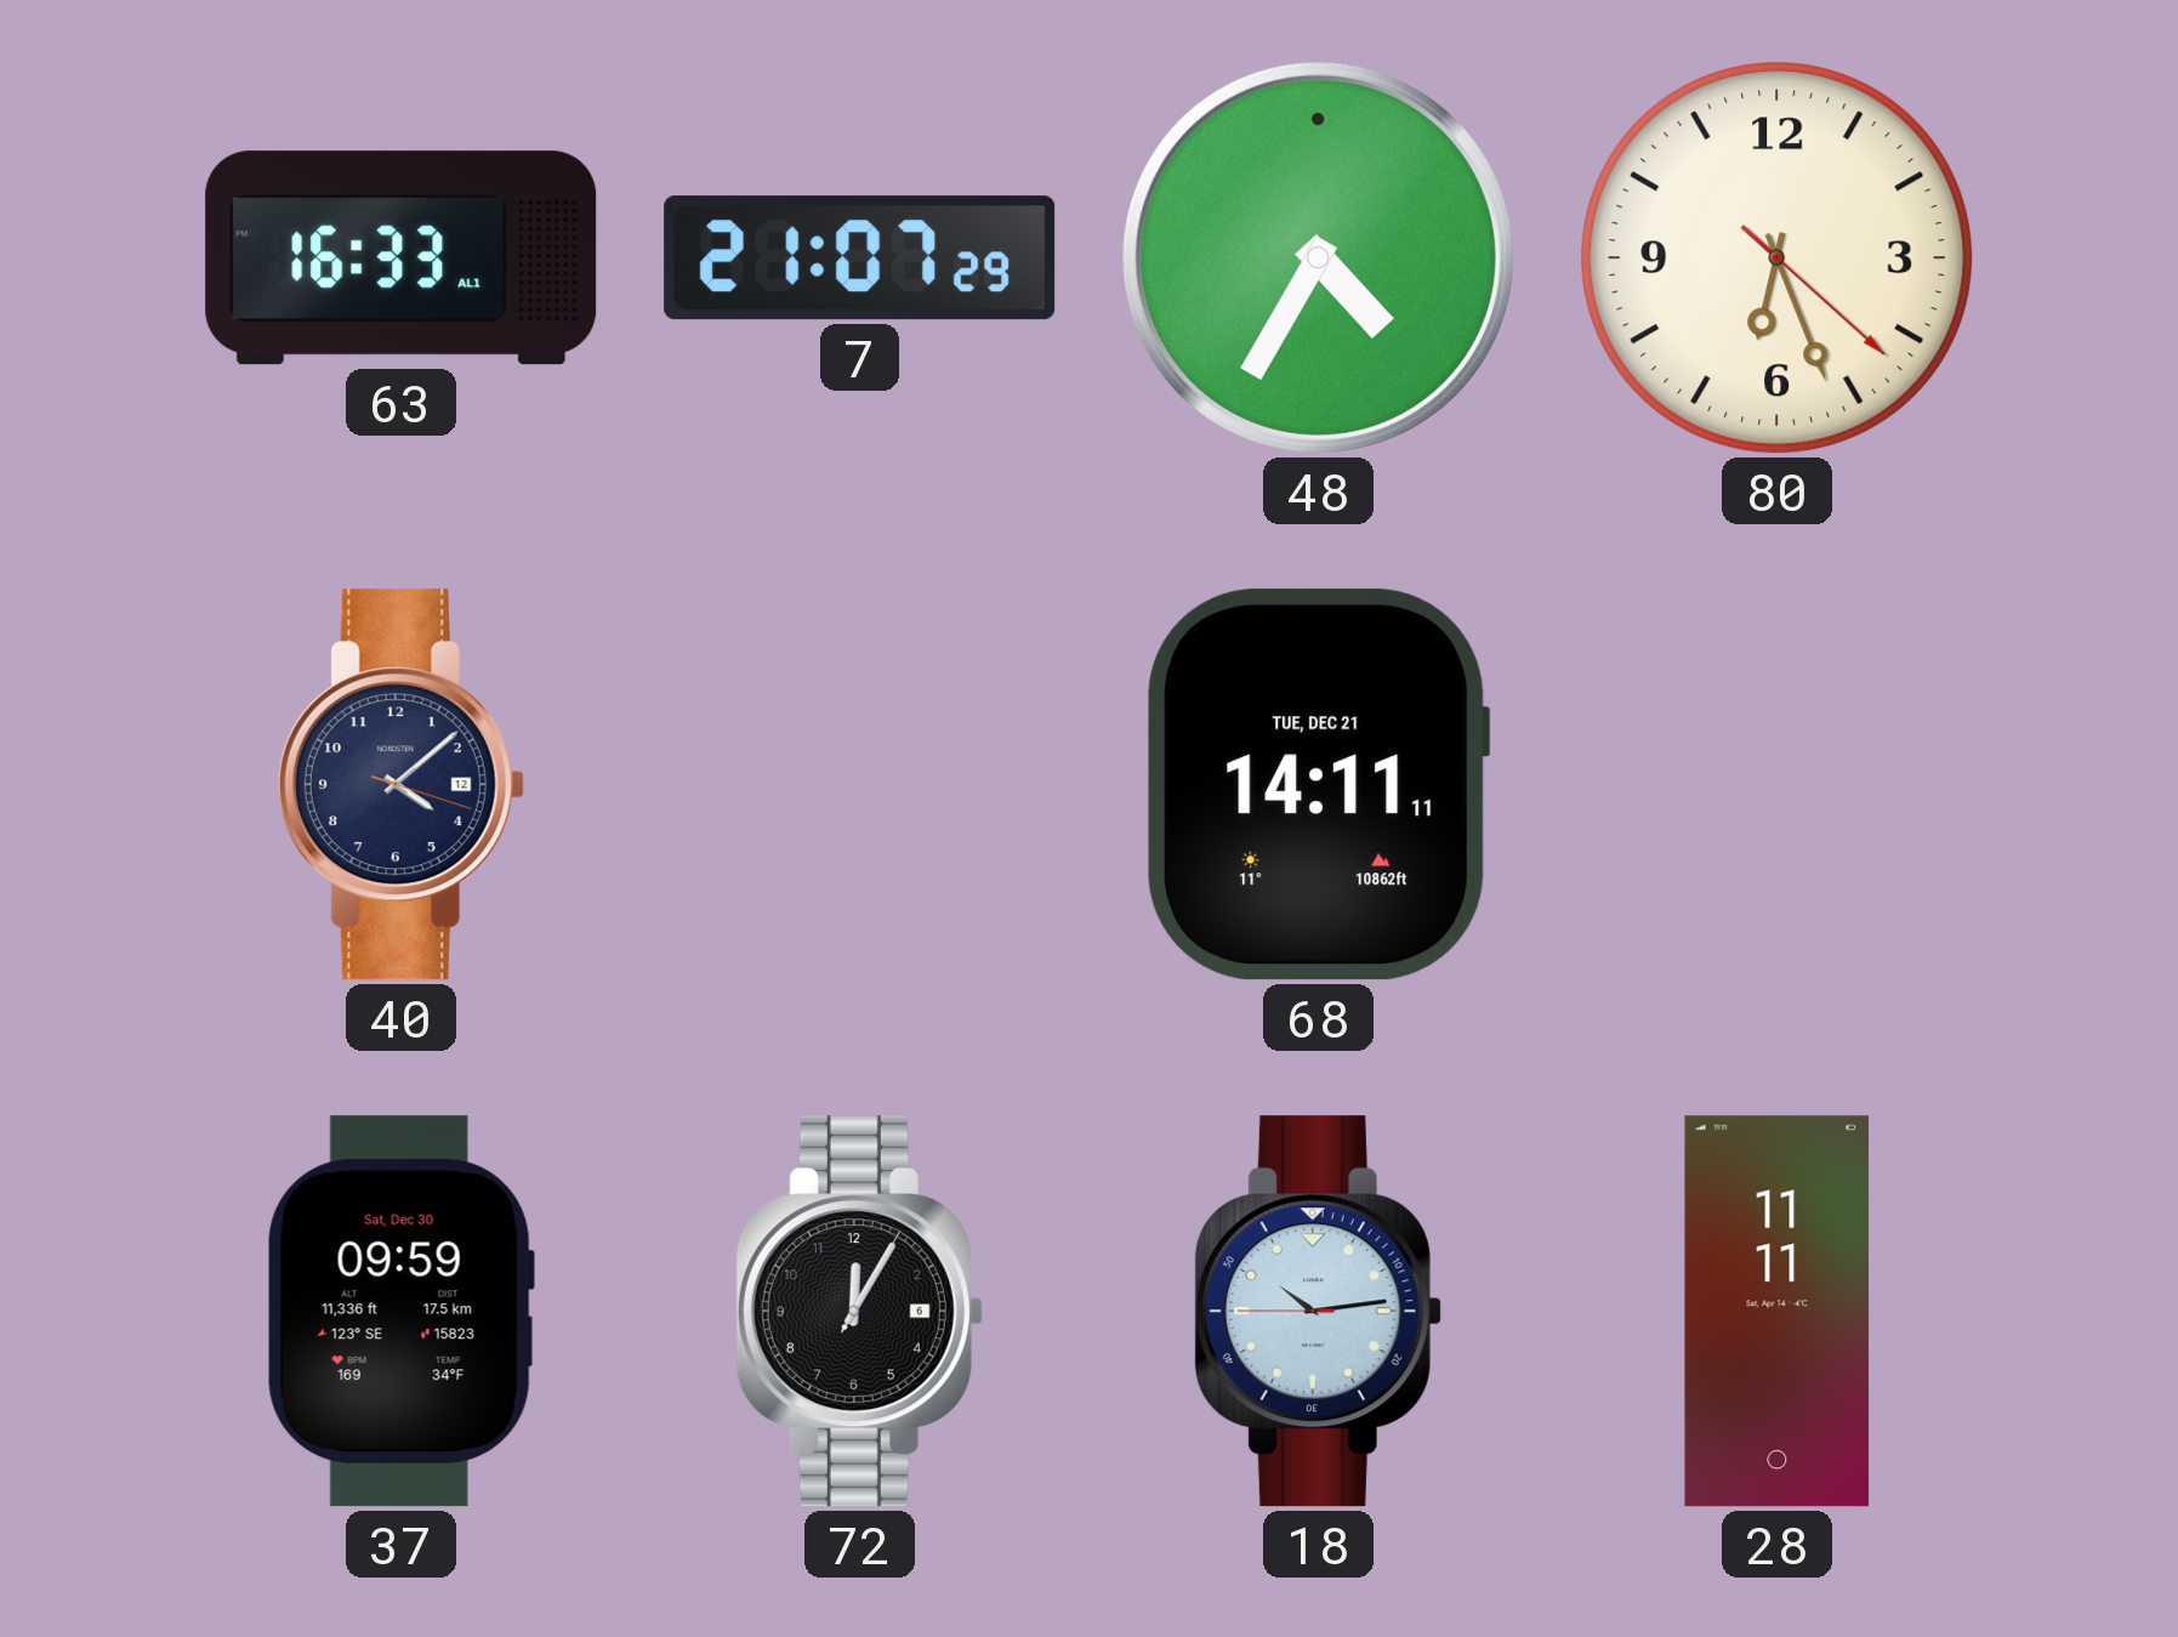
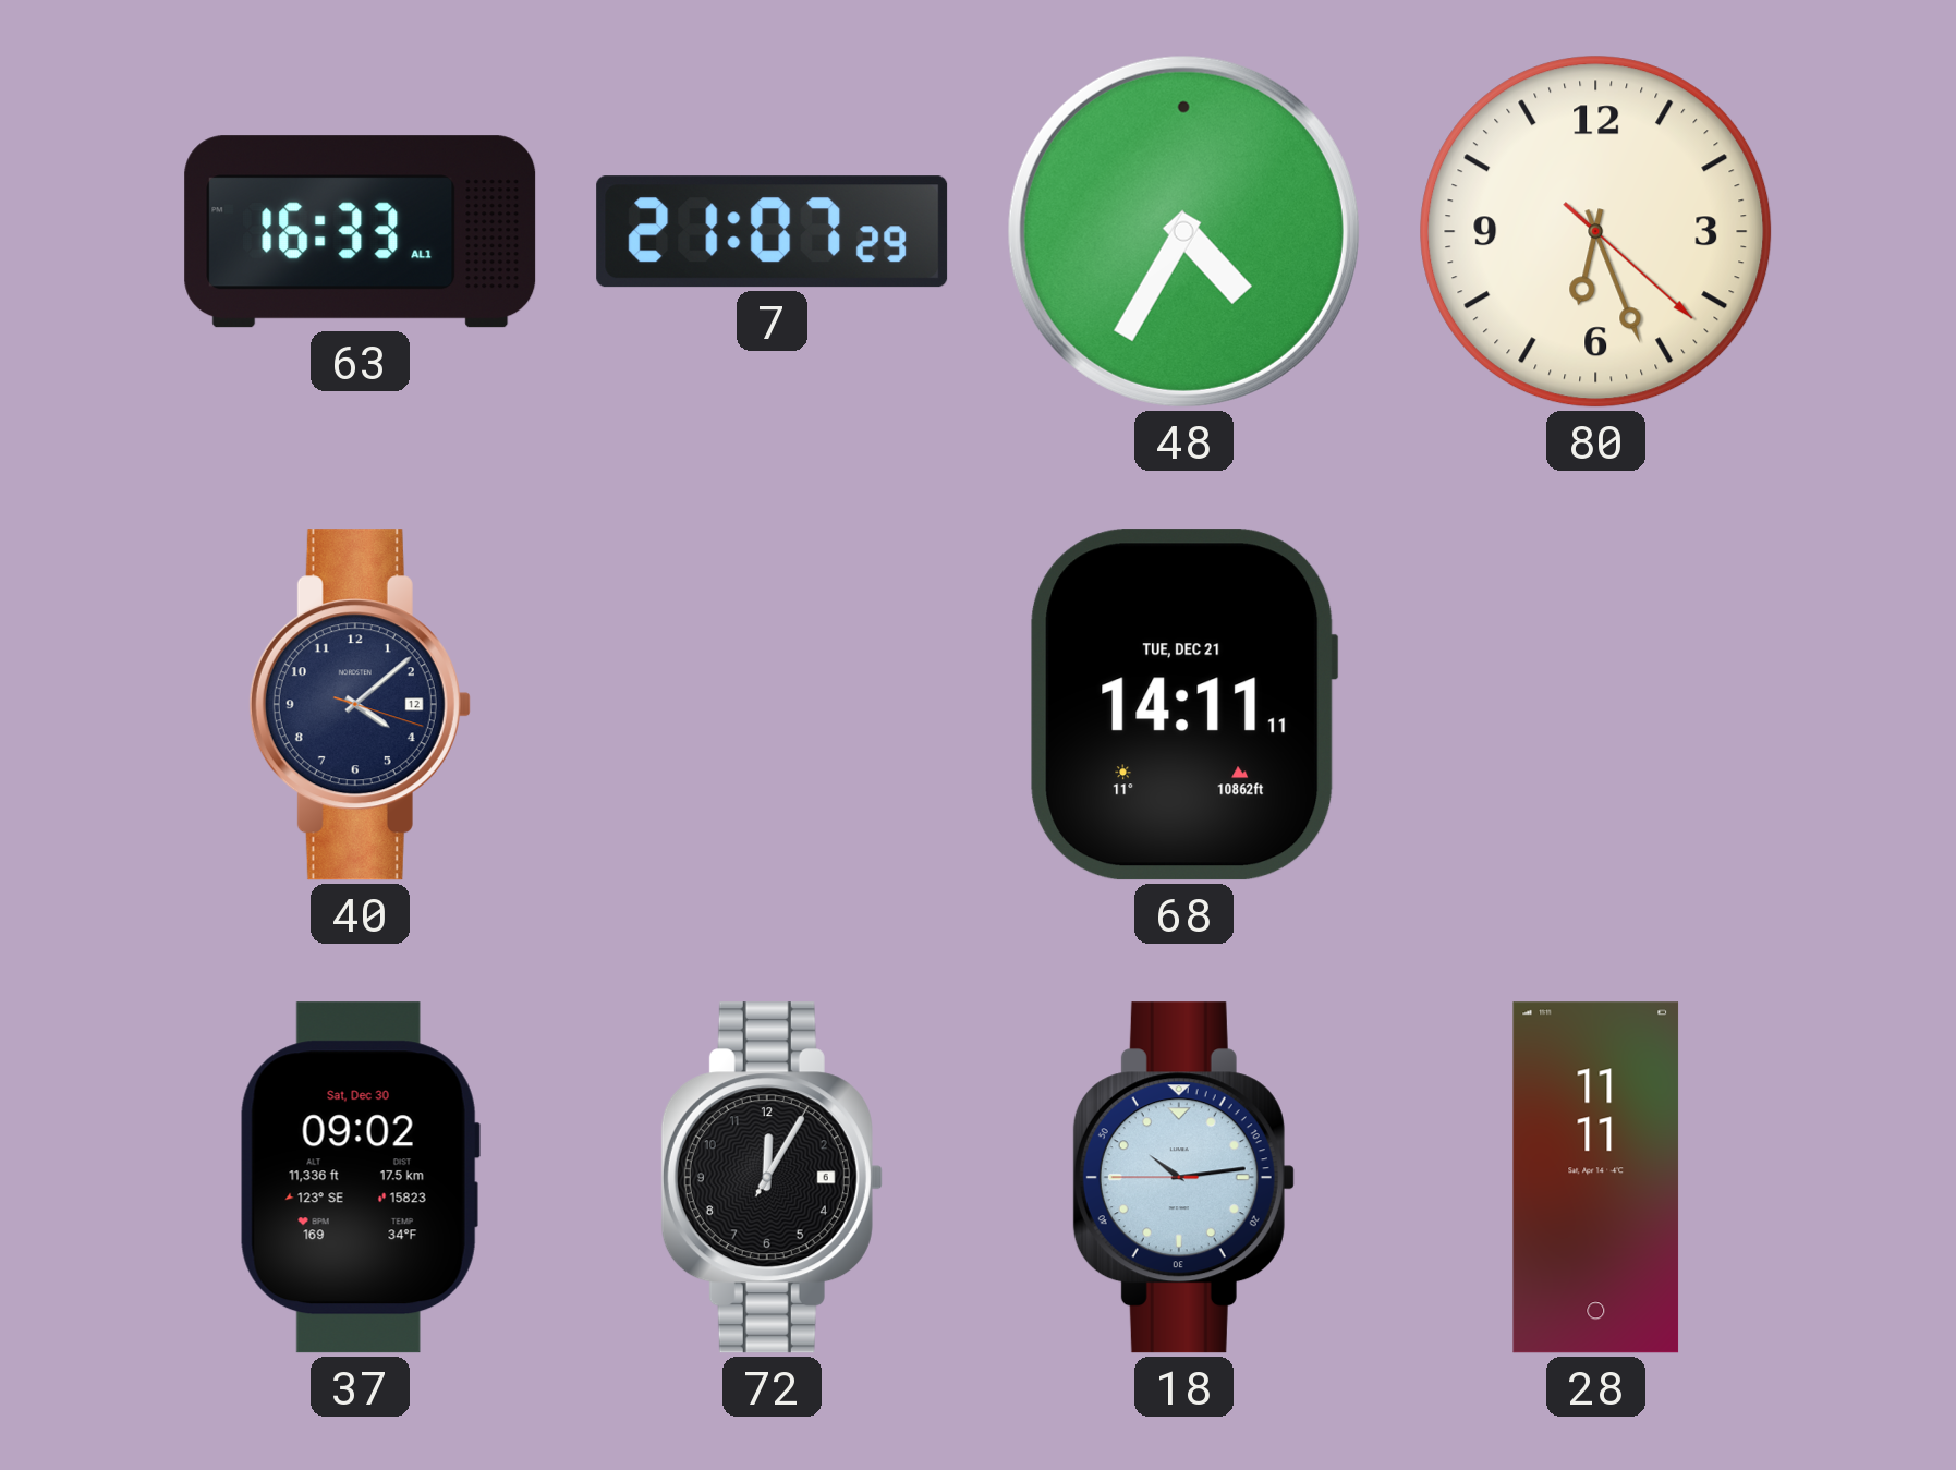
37: 09:59 -> 09:02
